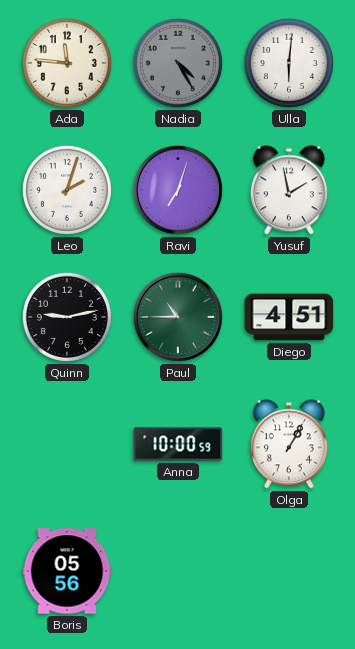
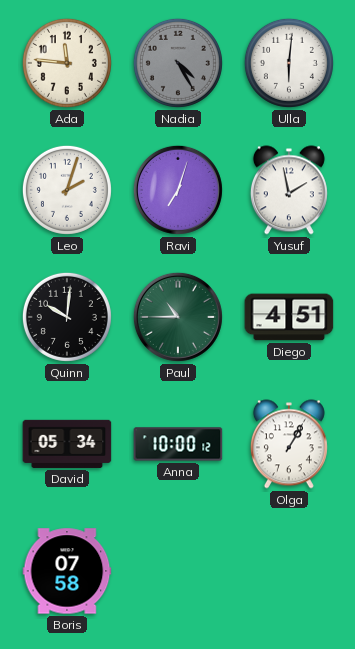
Quinn: 9:13 -> 10:01
David: none -> 05:34
Anna: 10:00:59 -> 10:00:12
Boris: 05:56 -> 07:58
